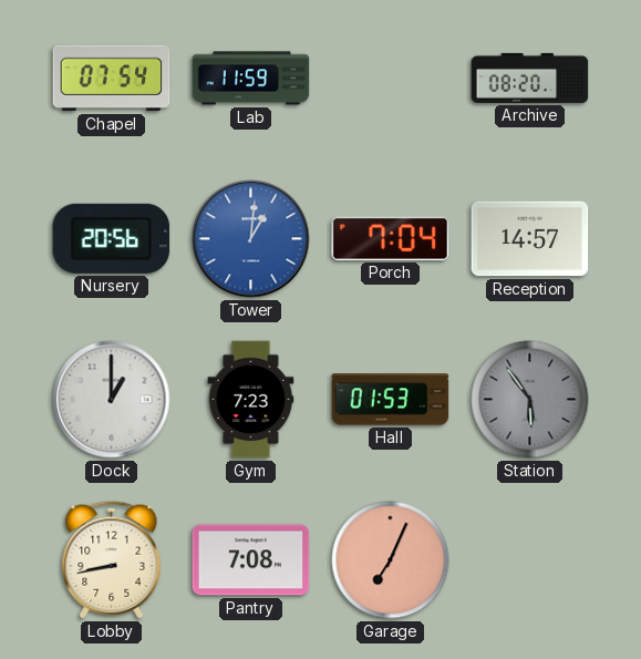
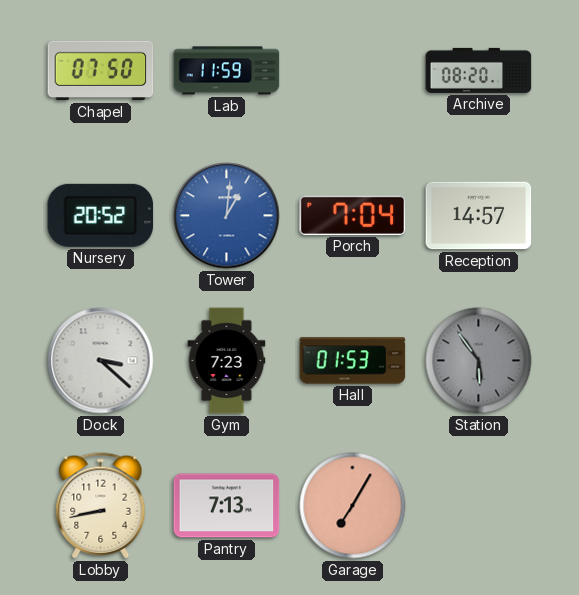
Chapel: 07:54 -> 07:50
Nursery: 20:56 -> 20:52
Dock: 1:00 -> 3:22
Pantry: 7:08 -> 7:13
Garage: 7:04 -> 7:05
